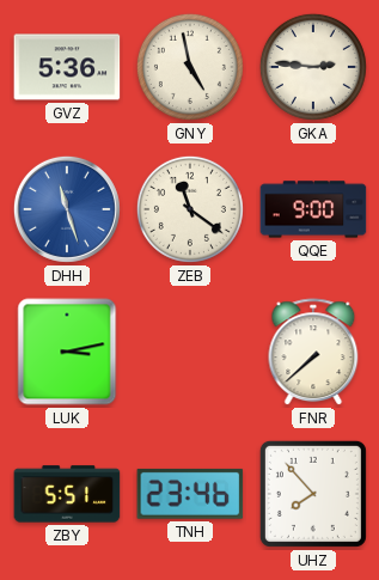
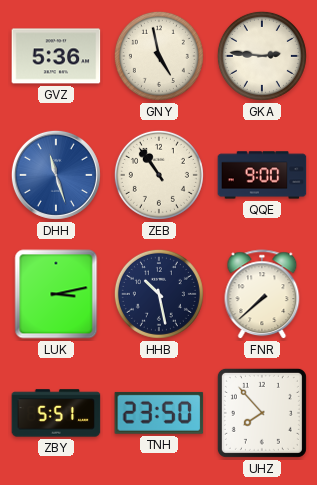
ZEB: 11:21 -> 10:54
HHB: none -> 10:28
TNH: 23:46 -> 23:50
